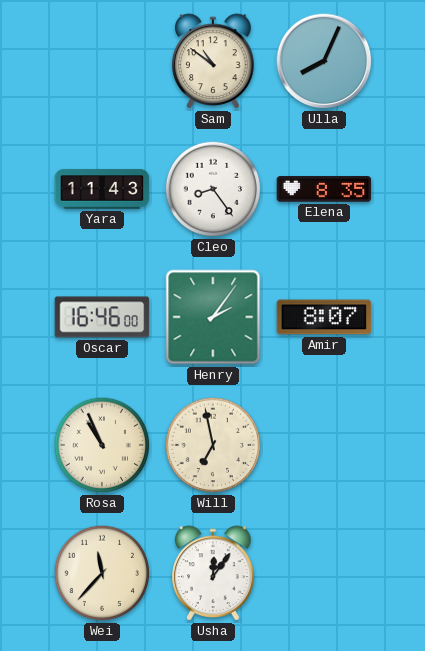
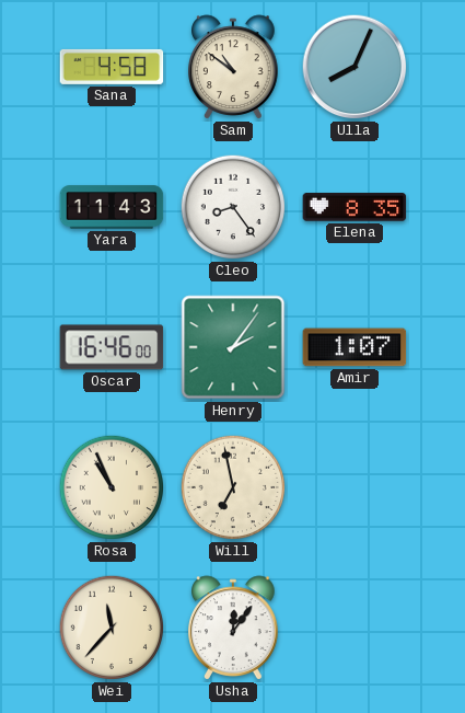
Sana: none -> 4:58
Amir: 8:07 -> 1:07
